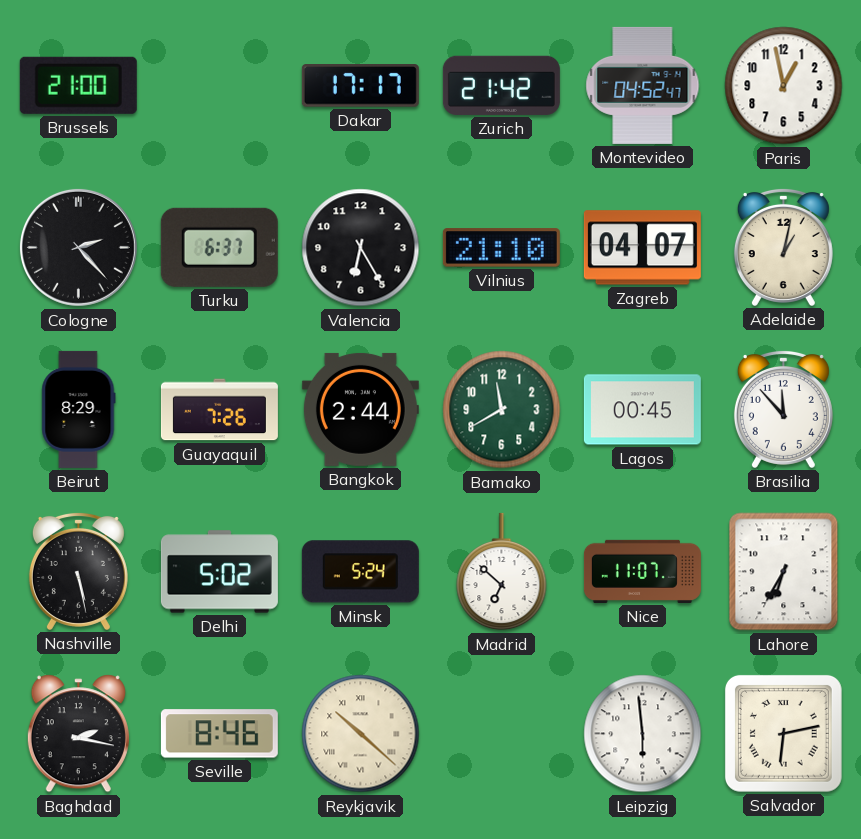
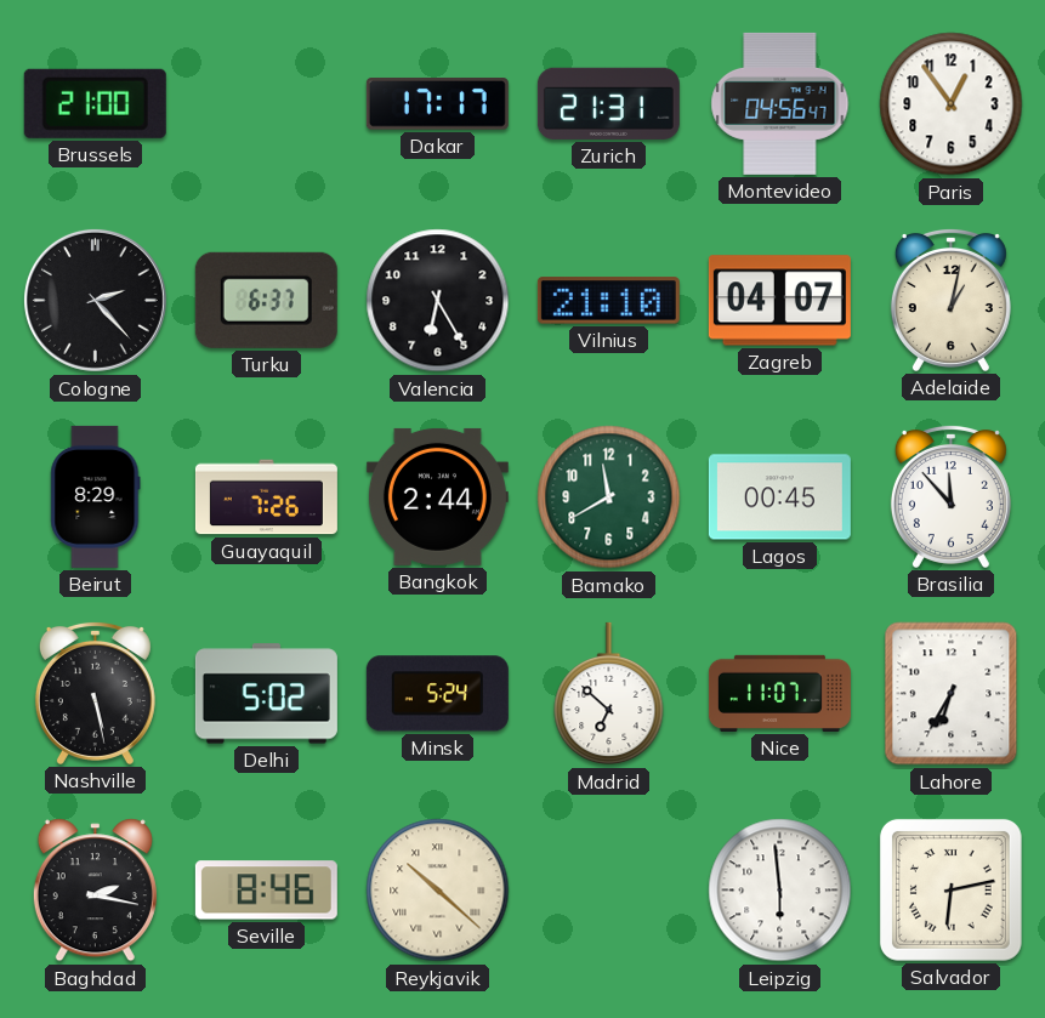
Zurich: 21:42 -> 21:31
Montevideo: 04:52 -> 04:56
Paris: 12:58 -> 12:54
